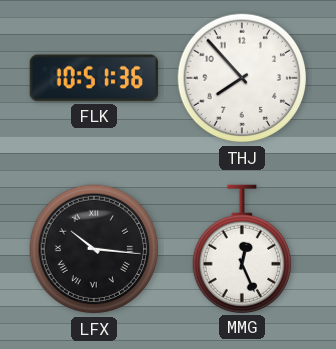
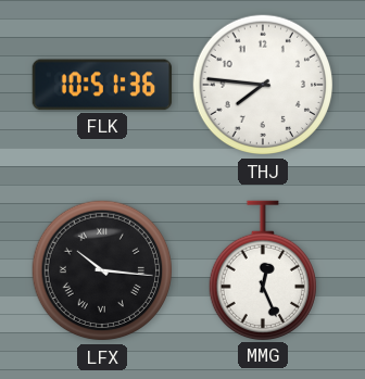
THJ: 7:53 -> 7:46
